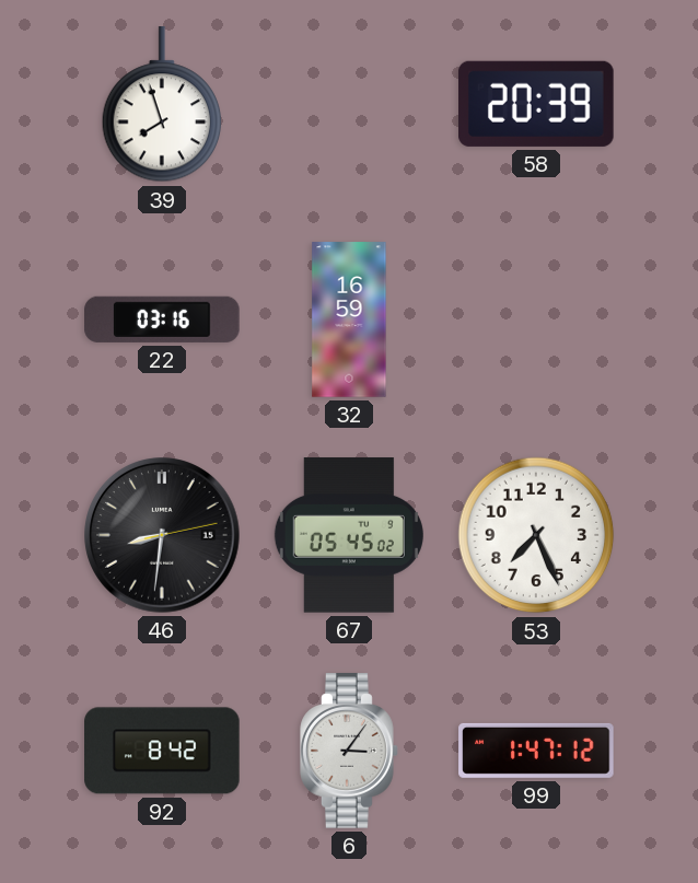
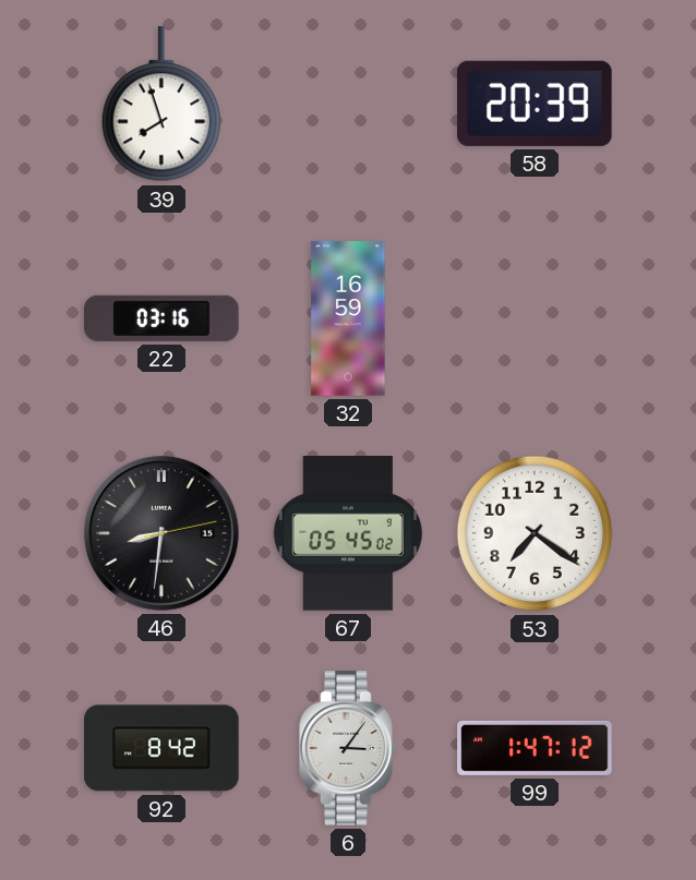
53: 7:26 -> 7:21
